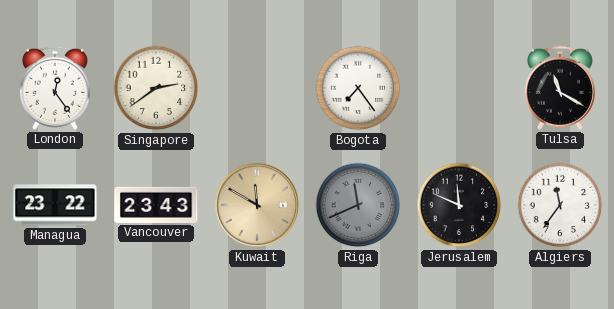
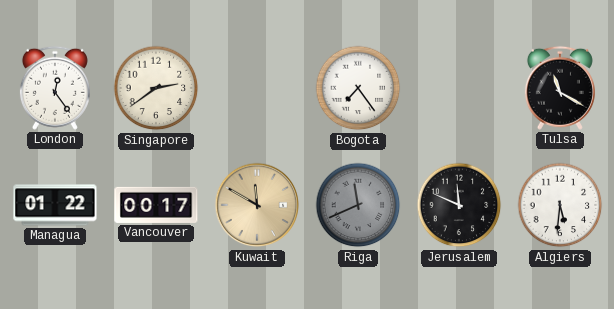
Managua: 23:22 -> 01:22
Vancouver: 23:43 -> 00:17
Algiers: 11:36 -> 5:31
